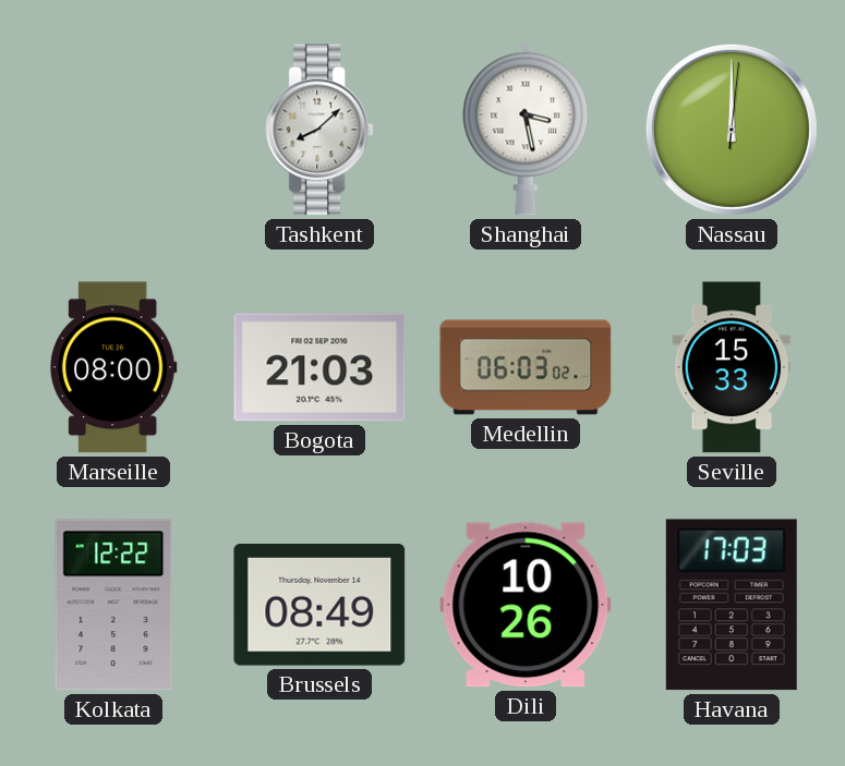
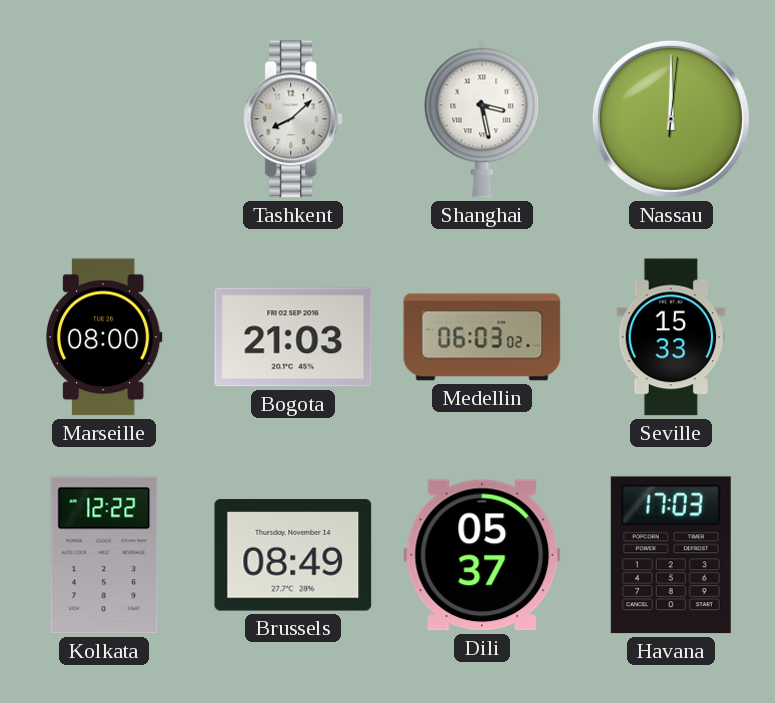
Dili: 10:26 -> 05:37
